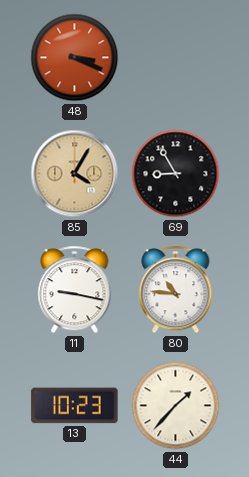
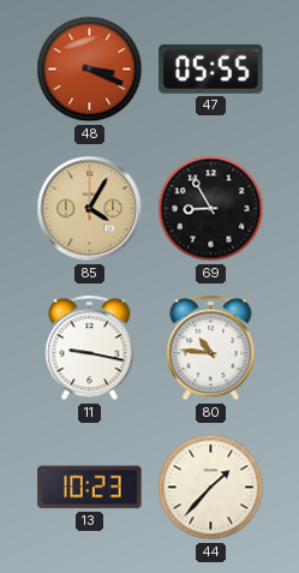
47: none -> 05:55
